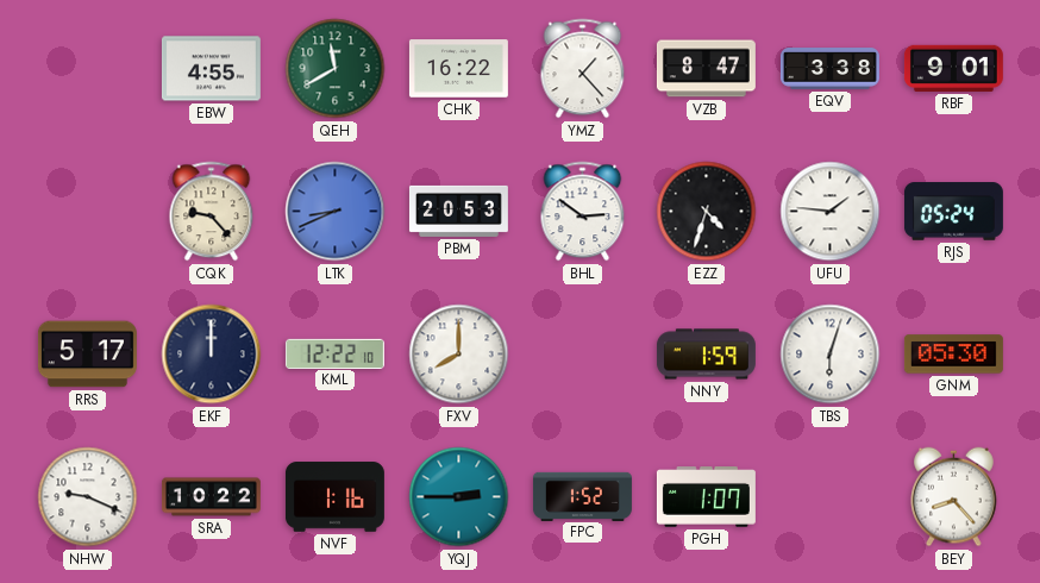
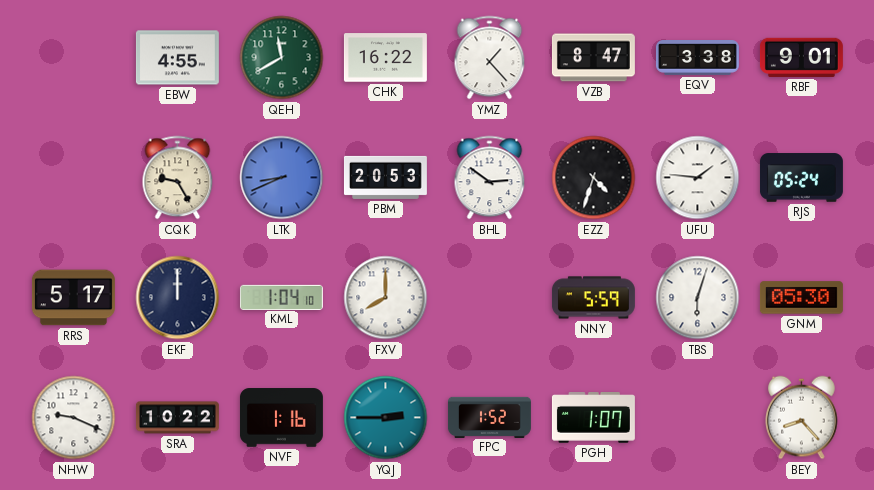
CQK: 9:23 -> 9:25
KML: 12:22 -> 1:04
NNY: 1:59 -> 5:59
